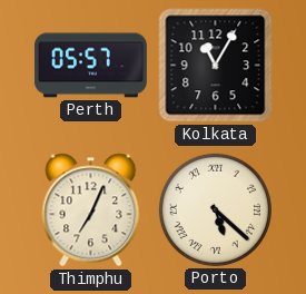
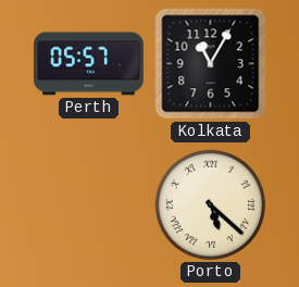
Thimphu: 7:04 -> none
